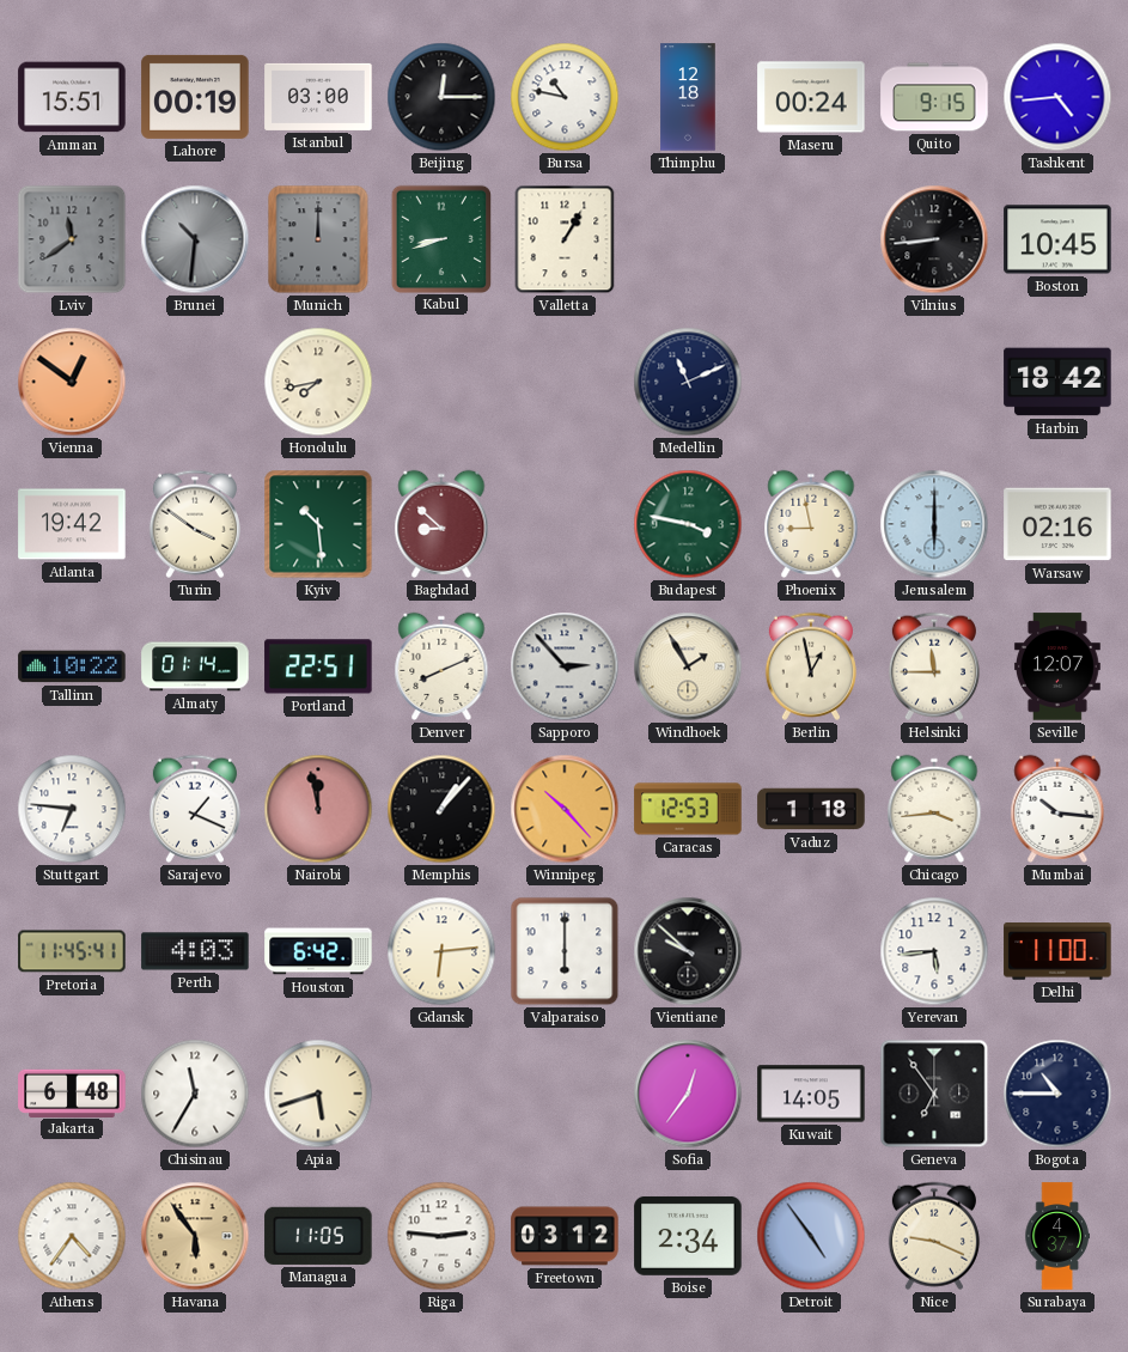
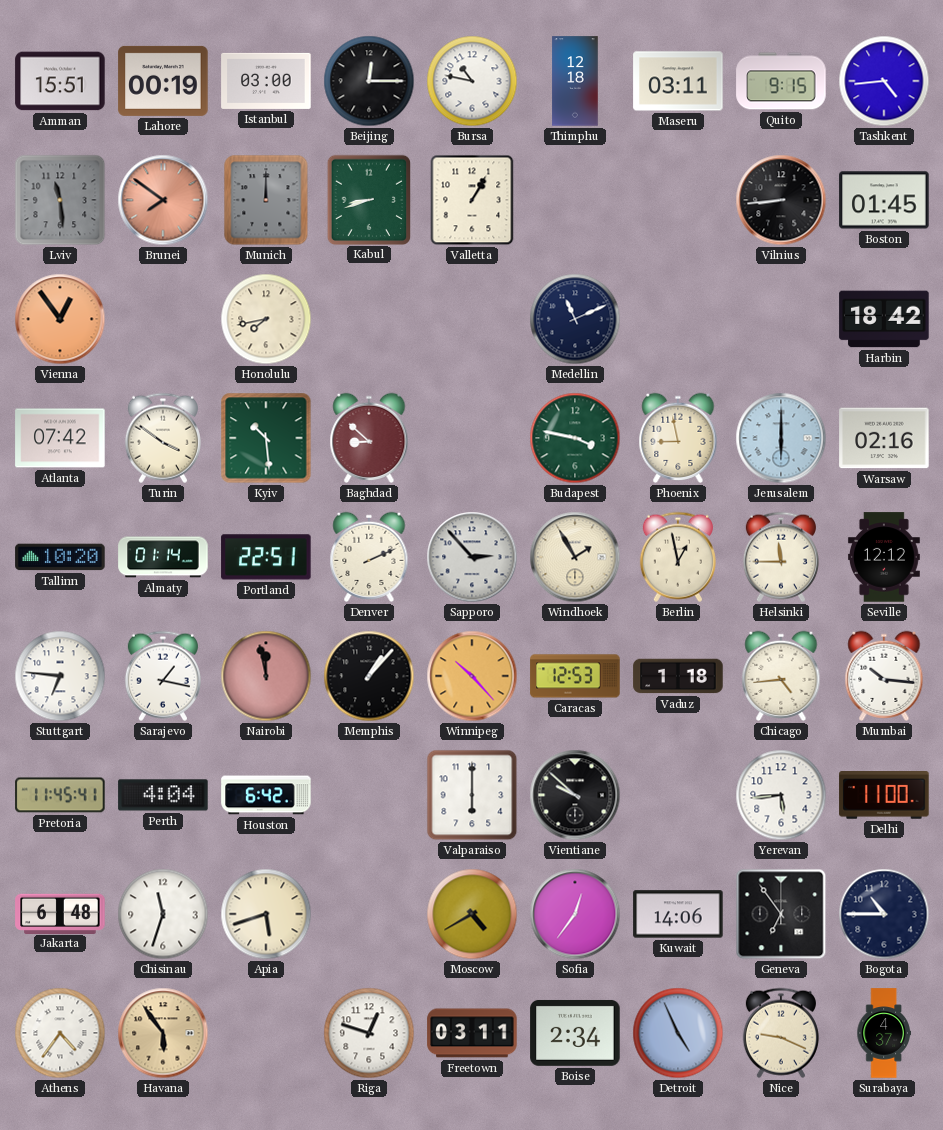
Maseru: 00:24 -> 03:11
Lviv: 11:39 -> 11:29
Brunei: 10:31 -> 7:51
Brunei dial: grey -> salmon
Boston: 10:45 -> 01:45
Vienna: 12:51 -> 12:54
Atlanta: 19:42 -> 07:42
Tallinn: 10:22 -> 10:20
Denver: 8:11 -> 2:11
Seville: 12:07 -> 12:12
Sarajevo: 1:19 -> 1:17
Chicago: 3:44 -> 4:44
Perth: 4:03 -> 4:04
Gdansk: 6:14 -> none
Chisinau: 11:35 -> 11:33
Moscow: none -> 4:40
Kuwait: 14:05 -> 14:06
Managua: 11:05 -> none
Riga: 2:46 -> 12:48
Freetown: 03:12 -> 03:11
Detroit: 4:54 -> 4:56
